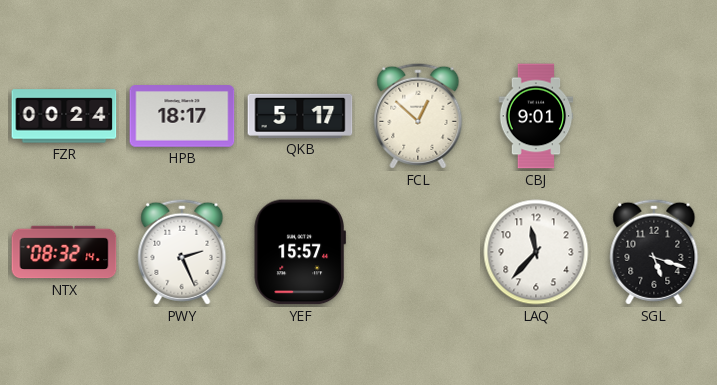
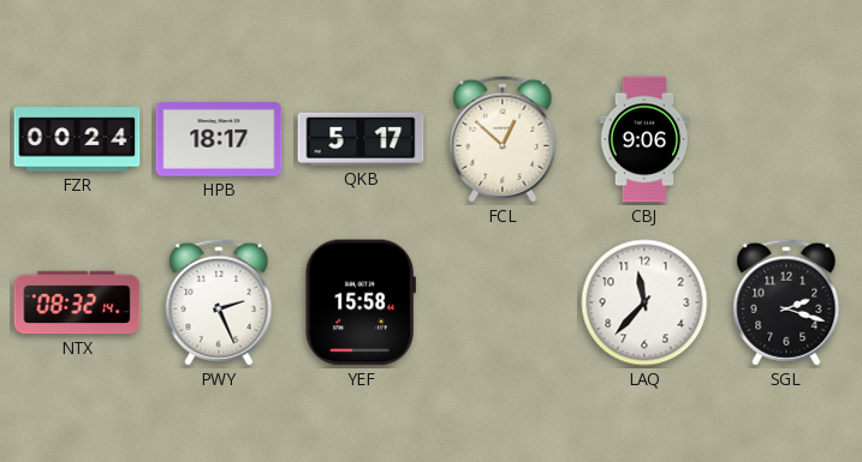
CBJ: 9:01 -> 9:06
YEF: 15:57 -> 15:58
SGL: 5:18 -> 2:18
